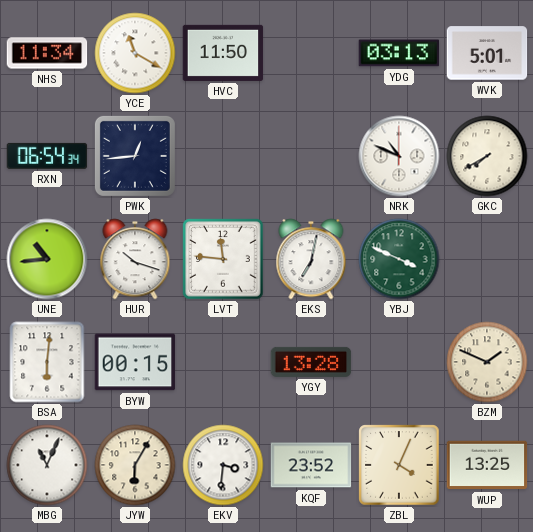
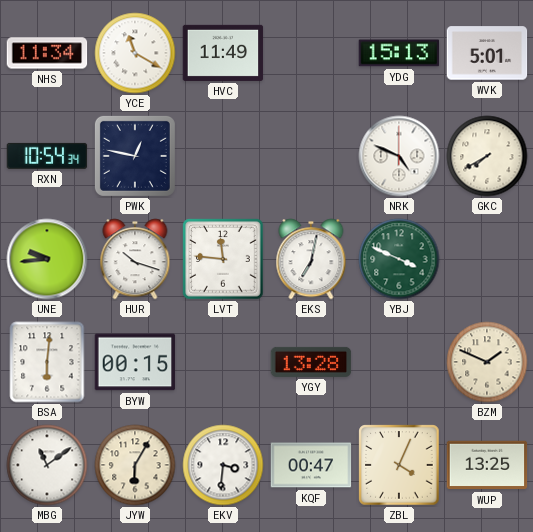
HVC: 11:50 -> 11:49
YDG: 03:13 -> 15:13
RXN: 06:54 -> 10:54
PWK: 12:44 -> 12:47
NRK: 10:49 -> 4:49
UNE: 10:44 -> 9:44
MBG: 11:04 -> 11:09
KQF: 23:52 -> 00:47
